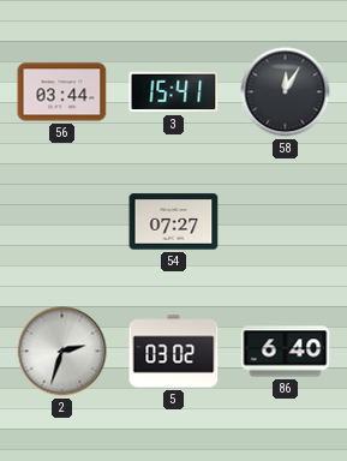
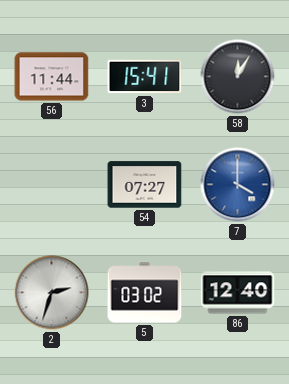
56: 03:44 -> 11:44
7: none -> 4:00
86: 6:40 -> 12:40
